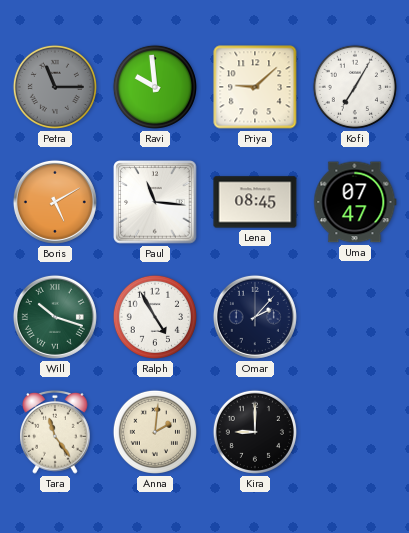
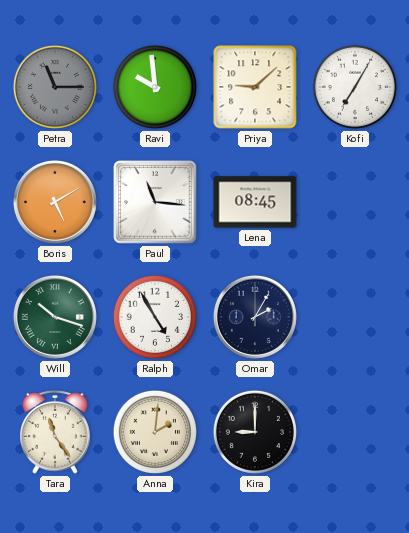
Uma: 07:47 -> none
Omar: 2:07 -> 2:05
